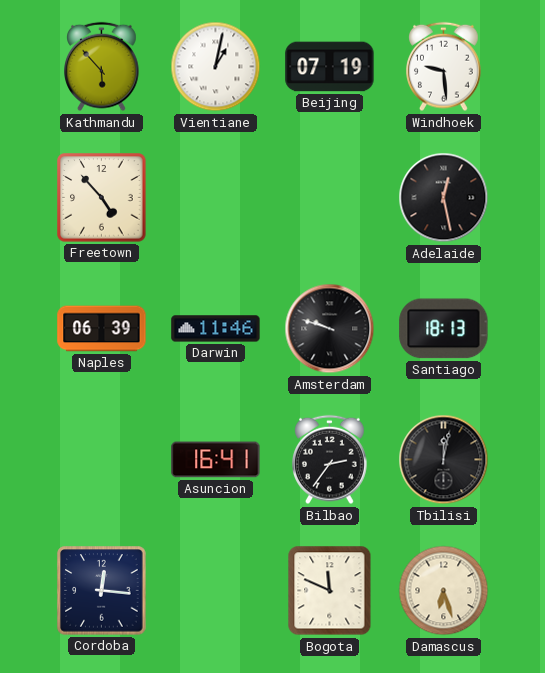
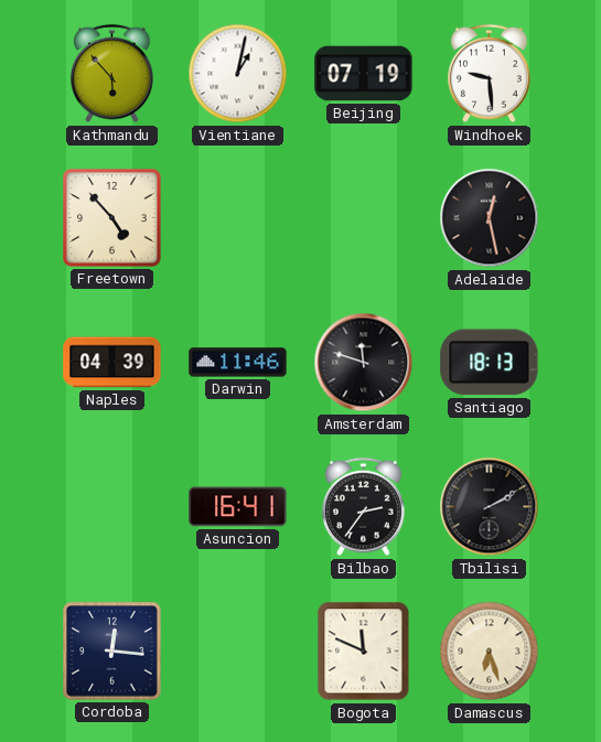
Naples: 06:39 -> 04:39
Amsterdam: 9:48 -> 11:48
Tbilisi: 12:02 -> 2:10
